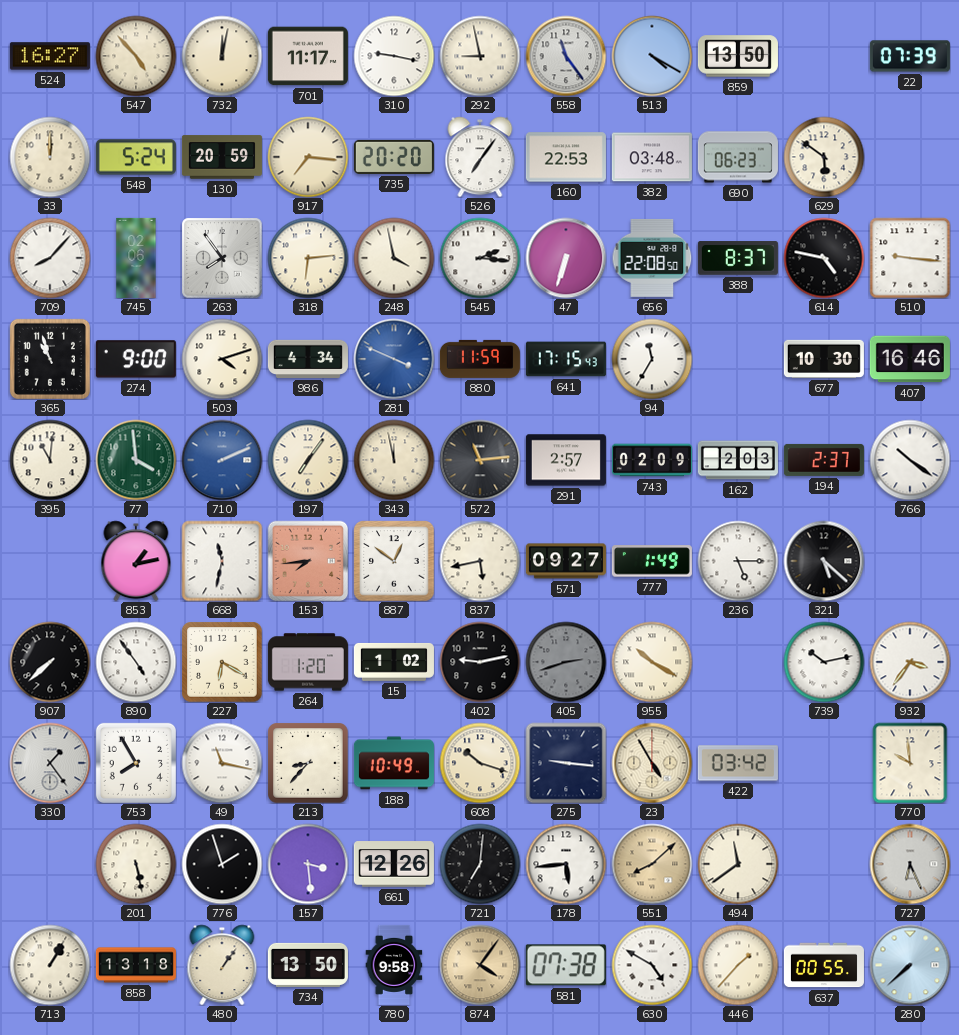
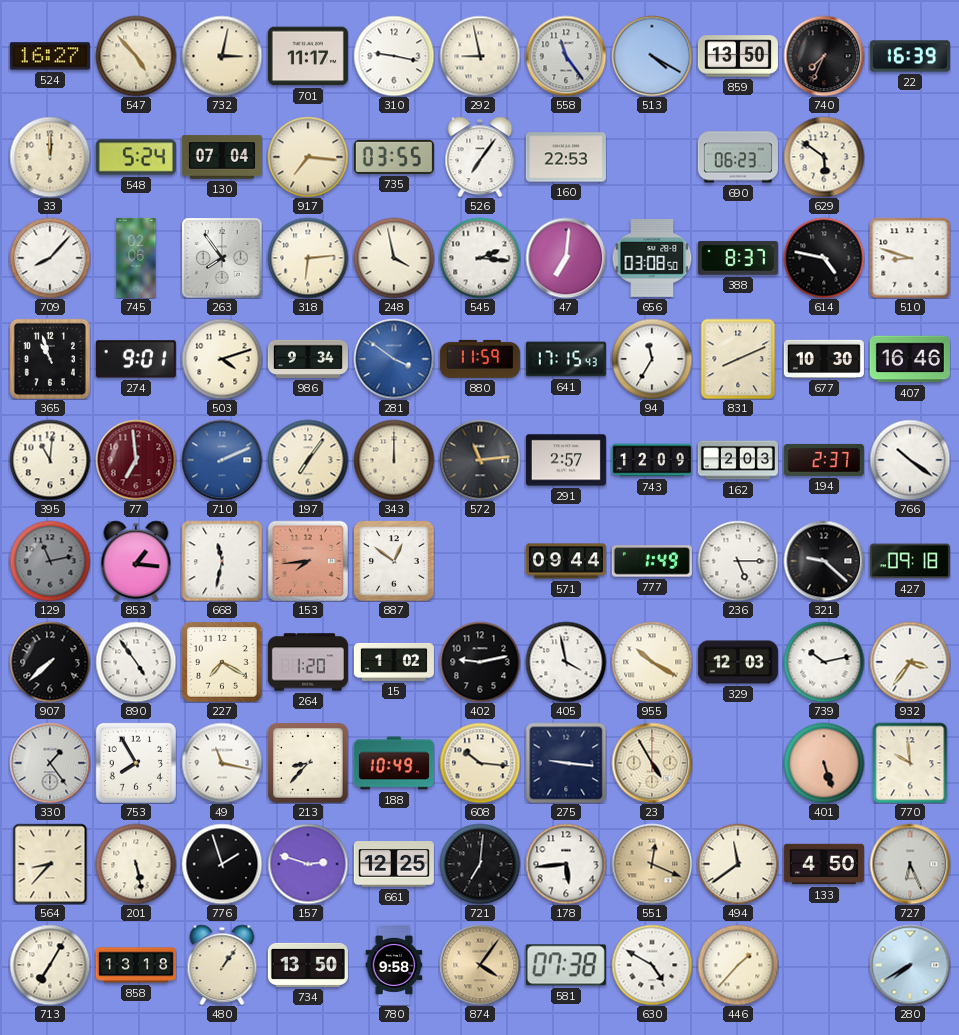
732: 12:02 -> 3:02
740: none -> 7:34
22: 07:39 -> 16:39
130: 20:59 -> 07:04
735: 20:20 -> 03:55
382: 03:48 -> none
47: 6:33 -> 7:01
656: 22:08 -> 03:08
510: 9:16 -> 8:48
274: 9:00 -> 9:01
986: 4:34 -> 9:34
281: 3:49 -> 3:51
831: none -> 8:11
77: 3:59 -> 6:59
77 dial: green -> burgundy
343: 11:58 -> 12:00
743: 02:09 -> 12:09
129: none -> 11:13
853: 1:13 -> 1:16
837: 5:43 -> none
571: 09:27 -> 09:44
321: 5:22 -> 9:22
427: none -> 09:18
227: 6:20 -> 7:20
405: 2:42 -> 3:58
405 dial: grey -> white
329: none -> 12:03
608: 10:18 -> 10:16
422: 03:42 -> none
401: none -> 5:27
564: none -> 8:37
157: 3:29 -> 2:48
661: 12:26 -> 12:25
551: 8:08 -> 12:19
133: none -> 4:50
713: 1:05 -> 7:05
637: 00:55 -> none
280: 7:38 -> 7:40
